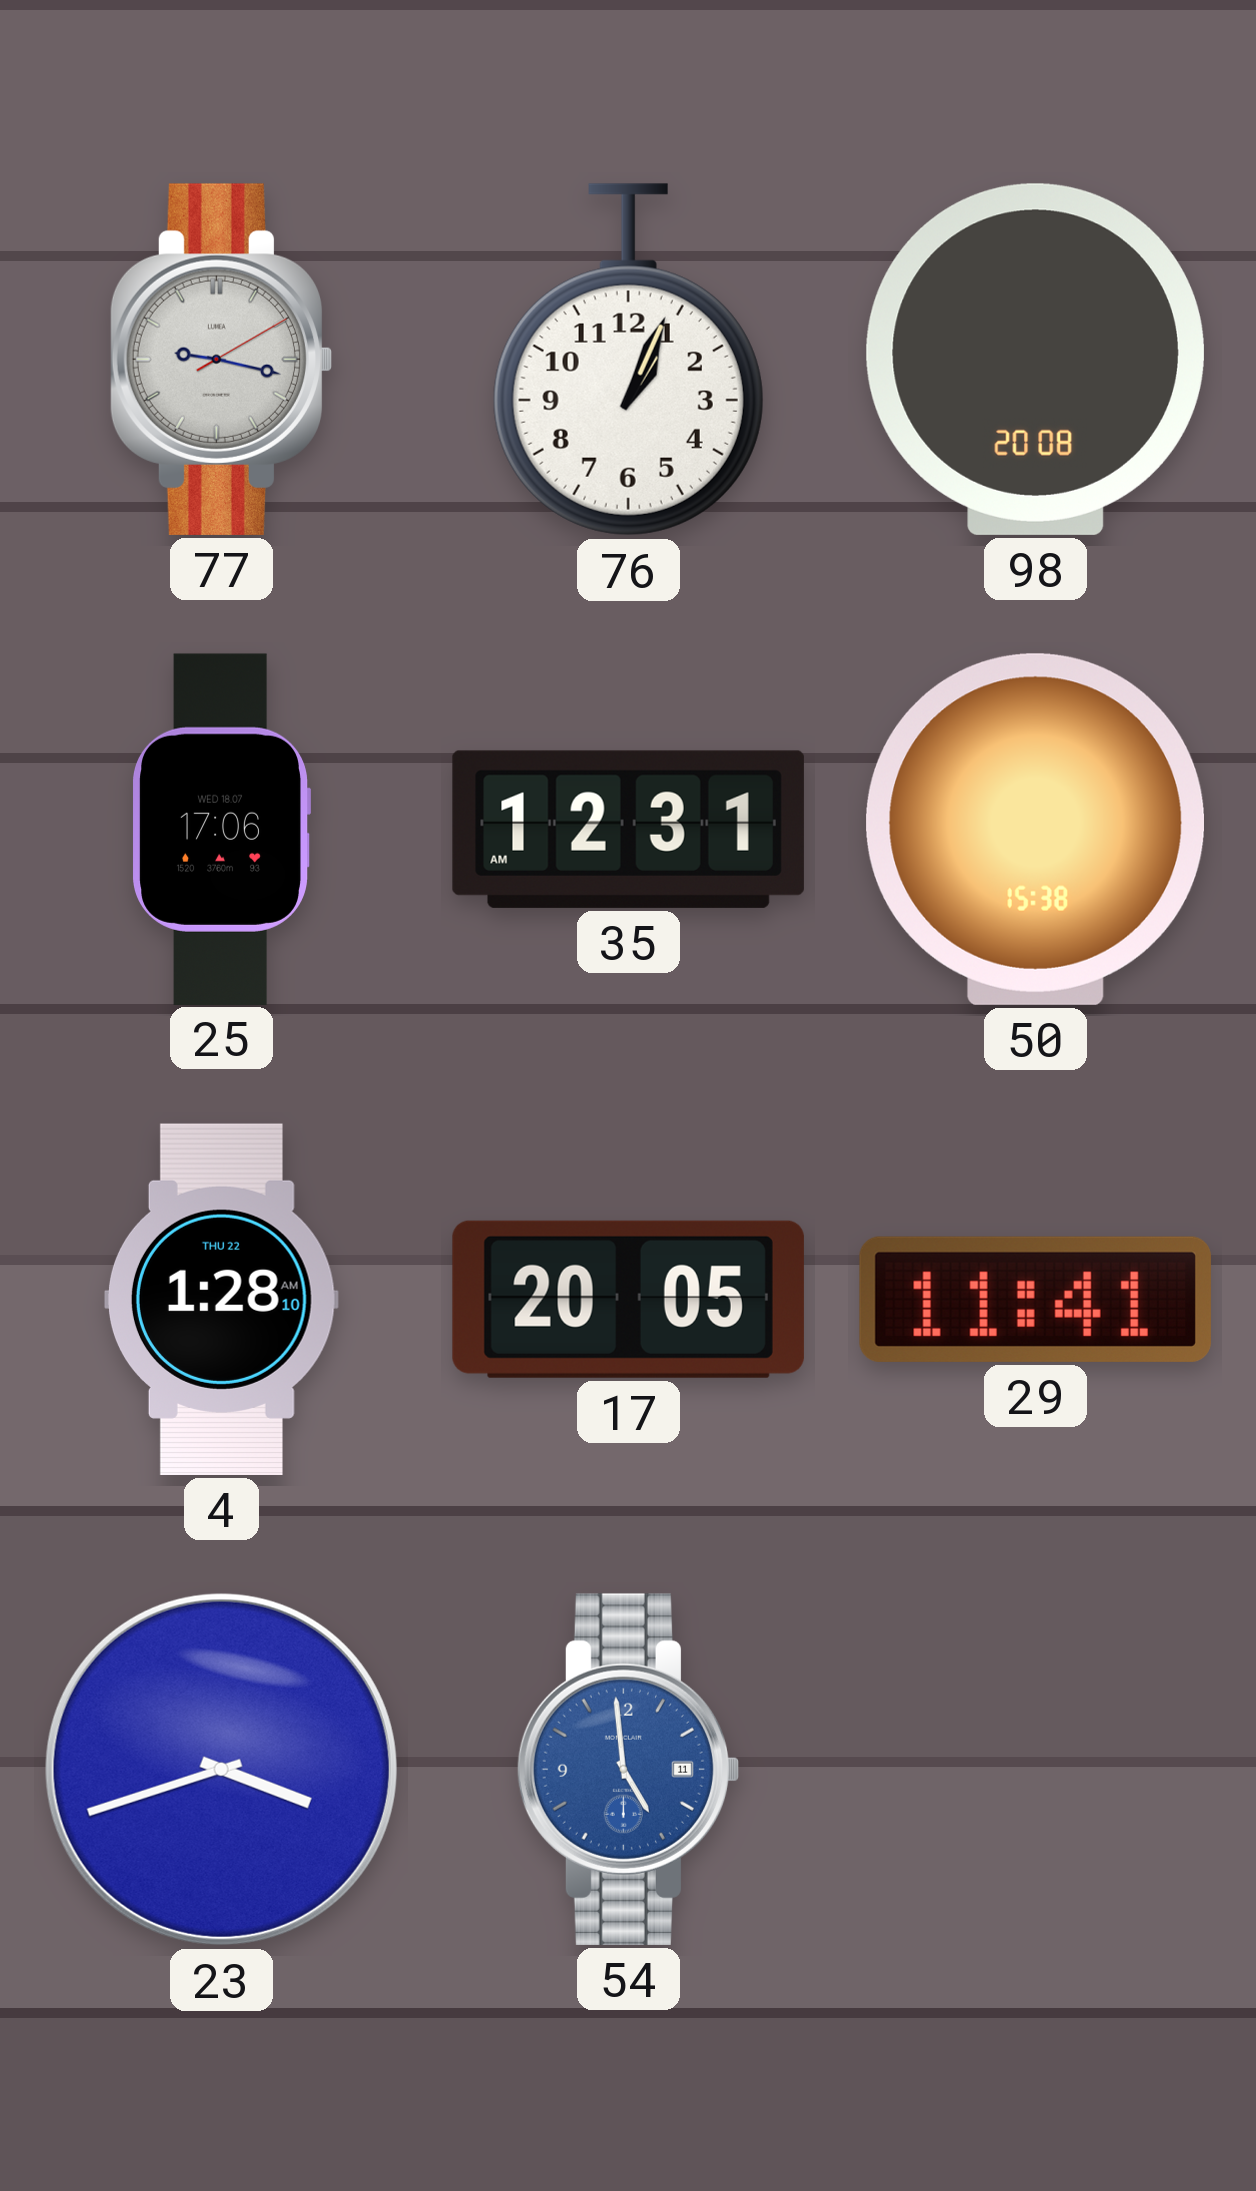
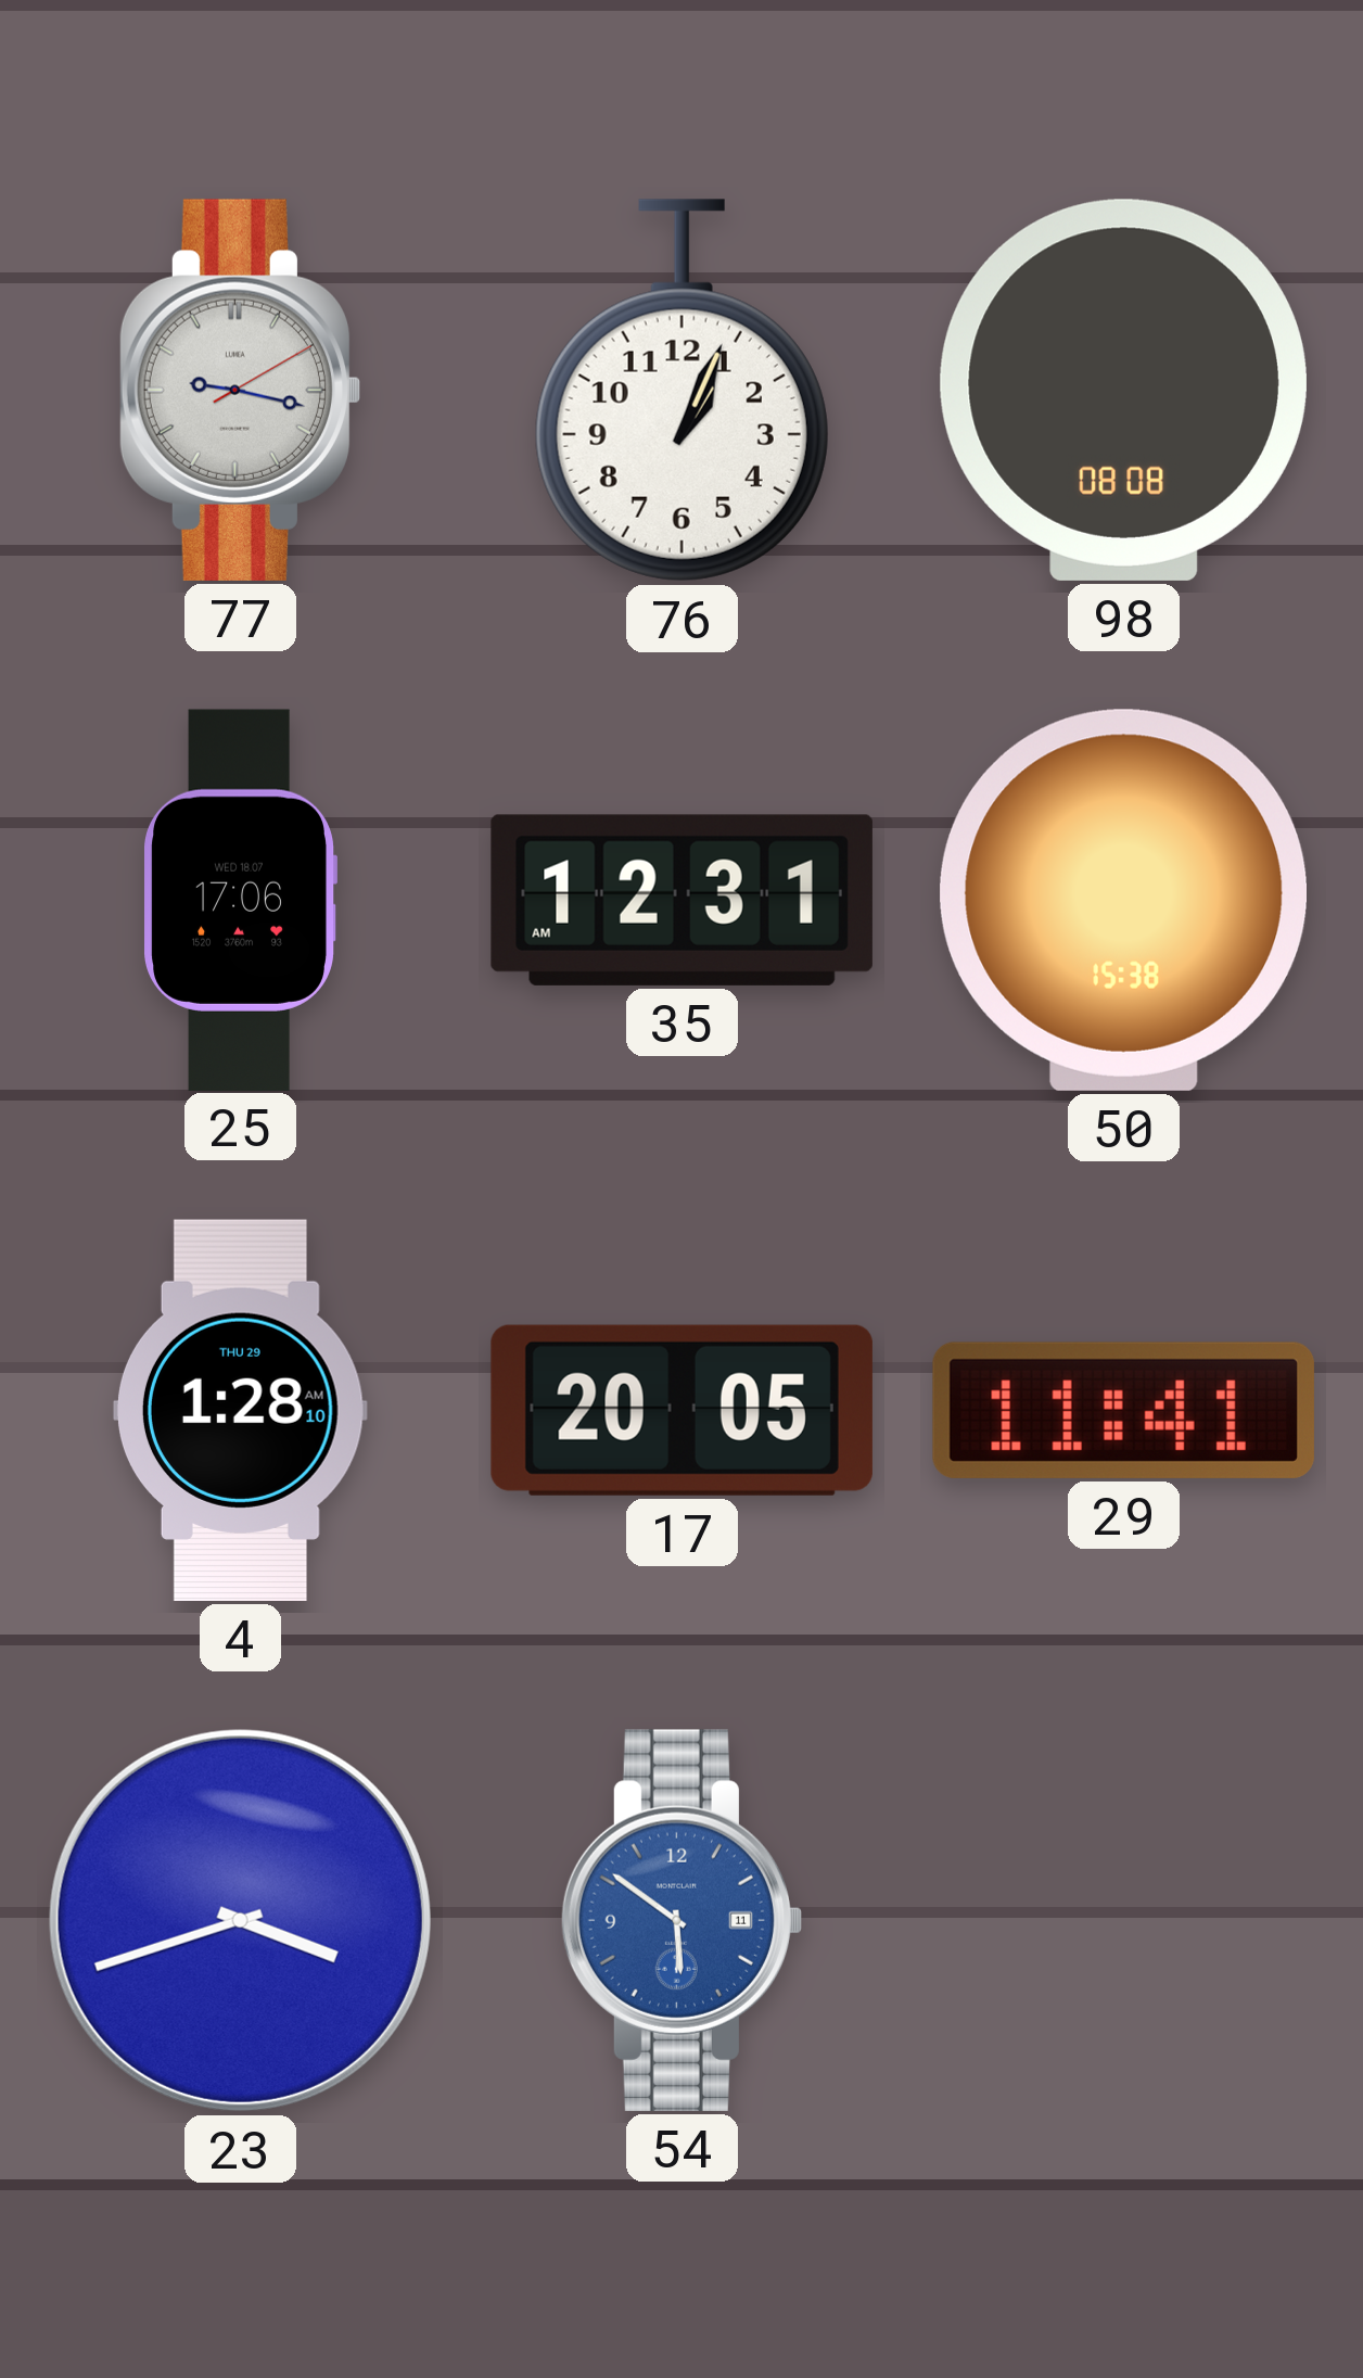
98: 20:08 -> 08:08
4 date: THU 22 -> THU 29
54: 4:59 -> 5:51
